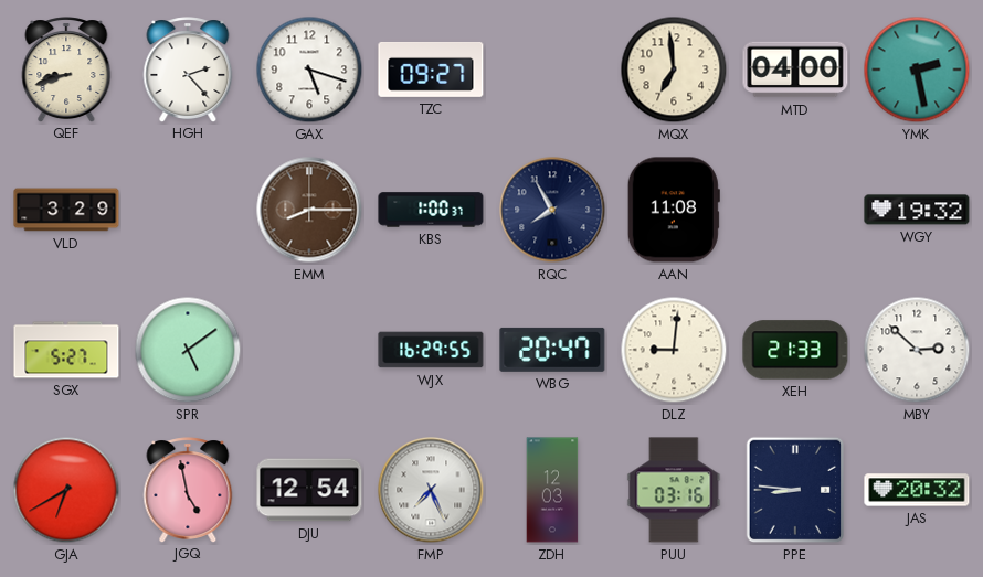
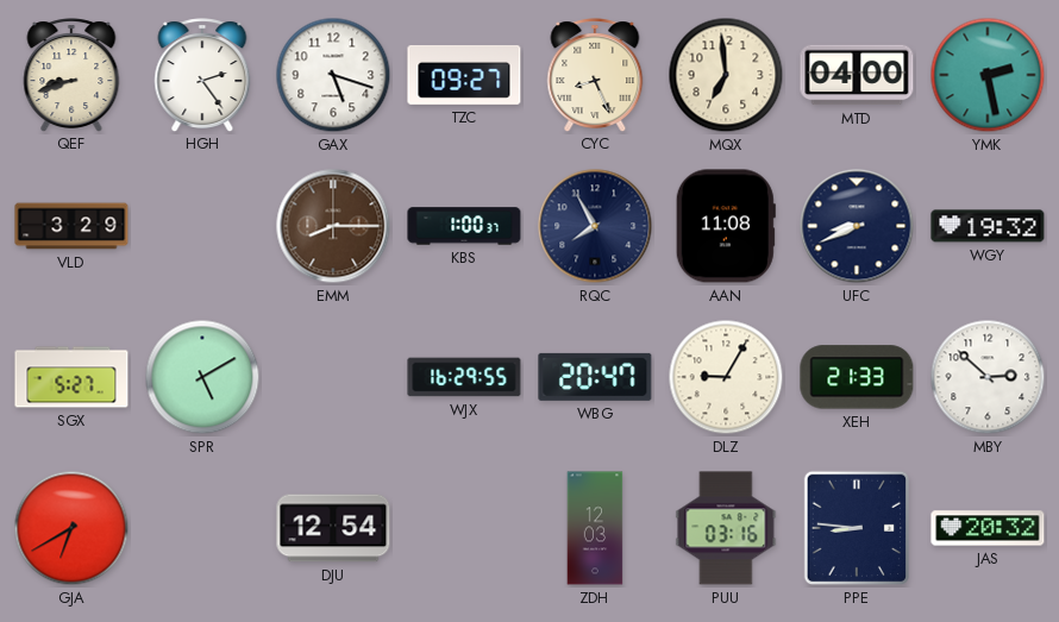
HGH: 2:23 -> 2:24
CYC: none -> 8:26
UFC: none -> 8:41
SPR: 5:09 -> 5:10
DLZ: 9:01 -> 9:05
JGQ: 4:58 -> none
FMP: 7:26 -> none
